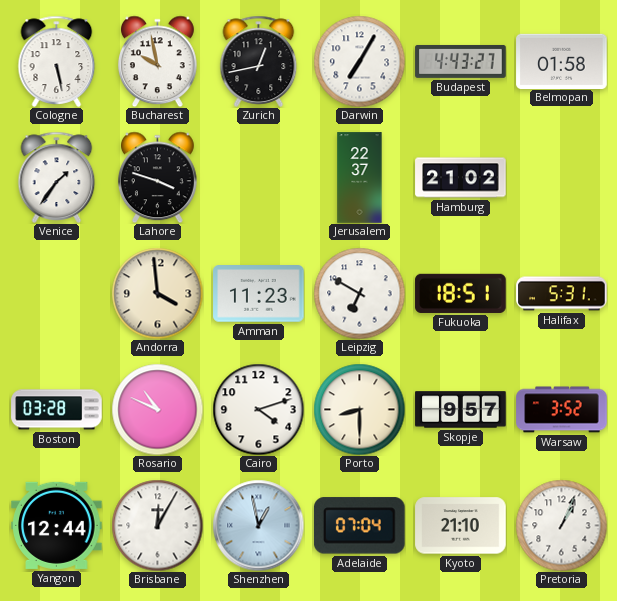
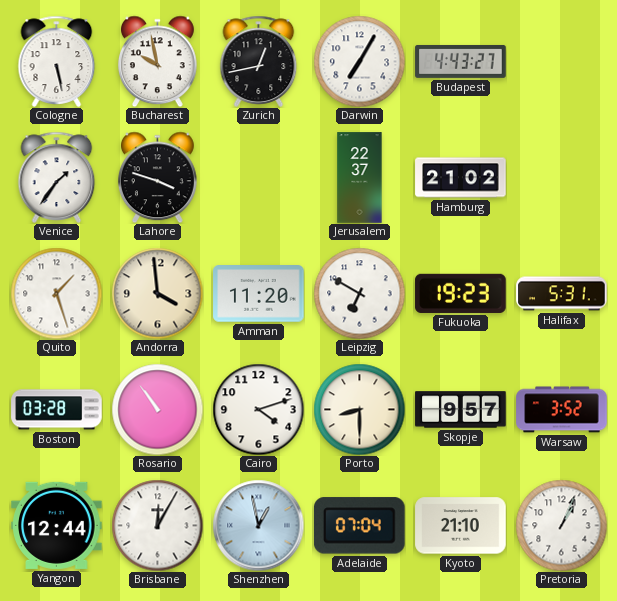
Belmopan: 01:58 -> none
Quito: none -> 1:27
Amman: 11:23 -> 11:20
Fukuoka: 18:51 -> 19:23
Rosario: 10:49 -> 10:54
